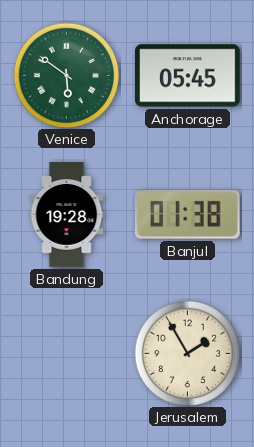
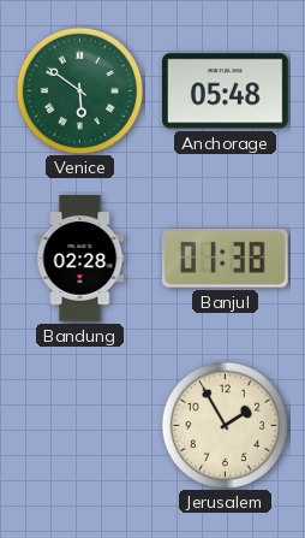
Anchorage: 05:45 -> 05:48
Bandung: 19:28 -> 02:28
